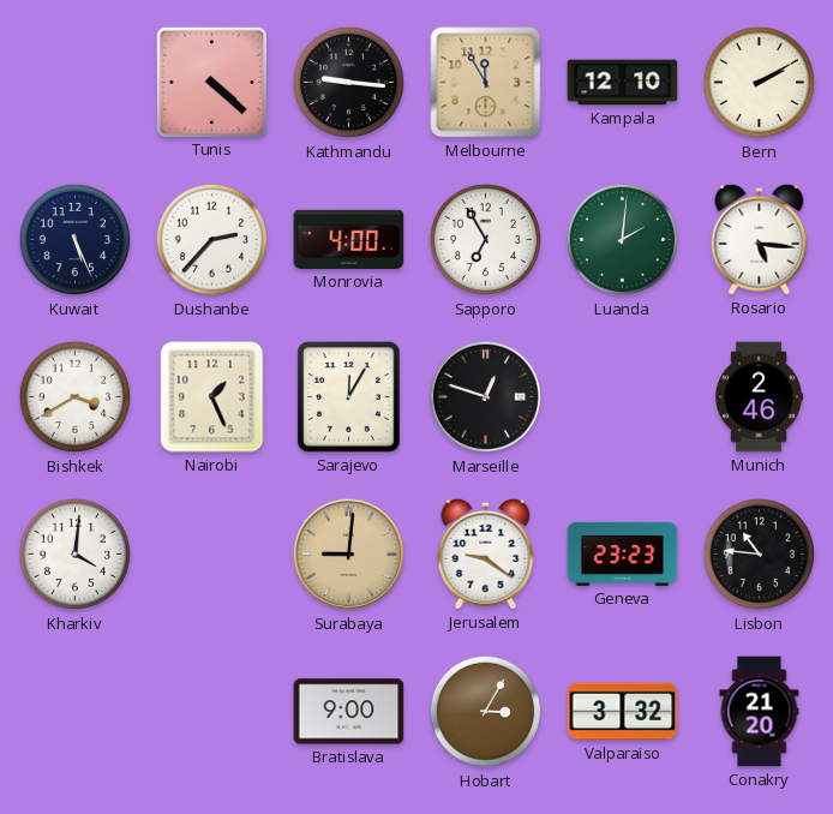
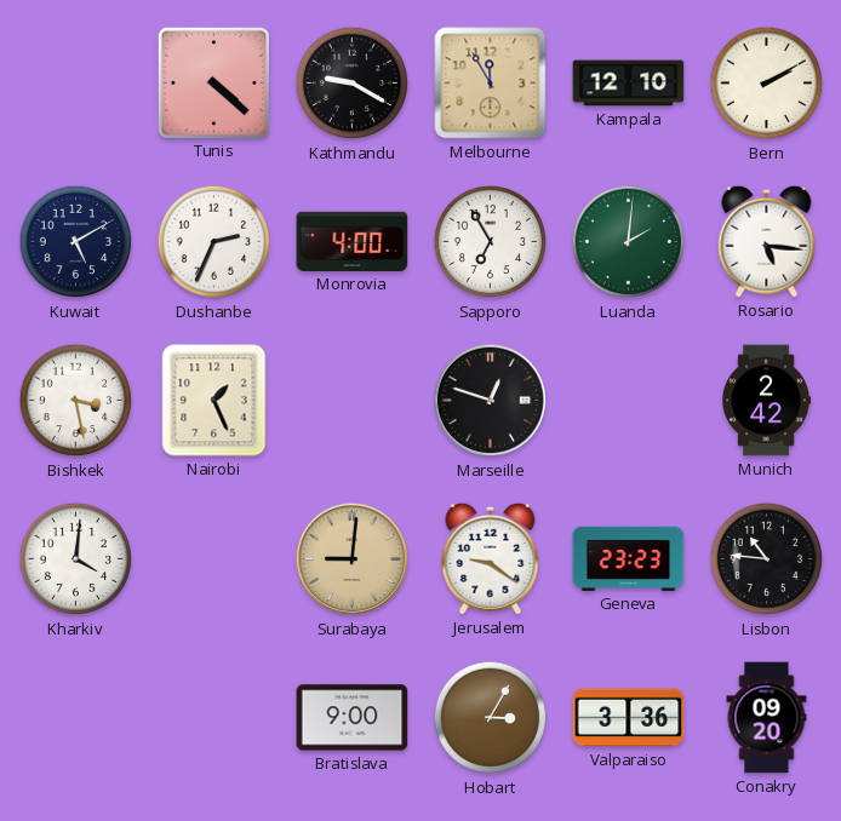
Kathmandu: 9:16 -> 9:20
Kuwait: 5:26 -> 5:10
Dushanbe: 2:37 -> 2:34
Bishkek: 3:40 -> 3:28
Sarajevo: 12:05 -> none
Munich: 2:46 -> 2:42
Valparaiso: 3:32 -> 3:36
Conakry: 21:20 -> 09:20
